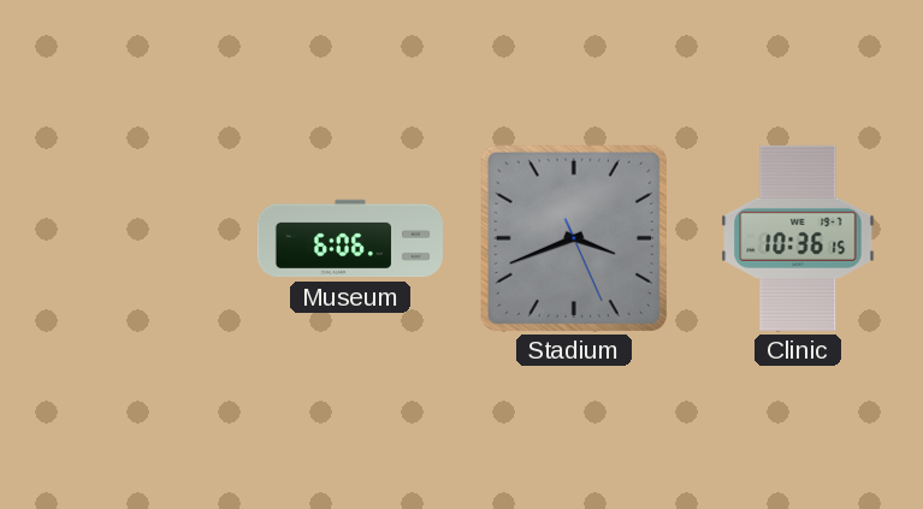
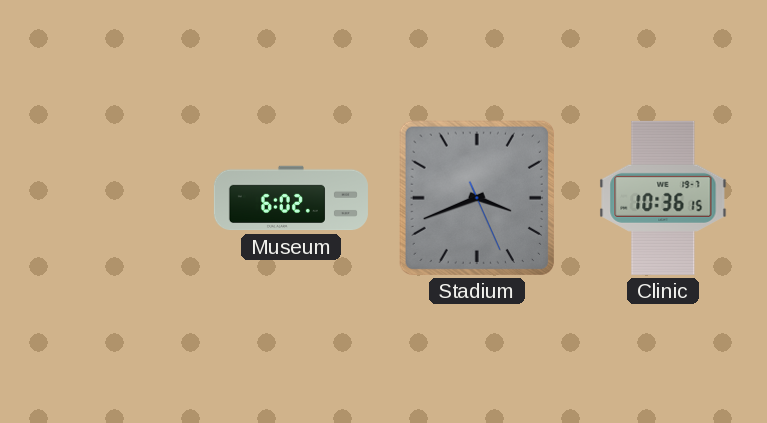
Museum: 6:06 -> 6:02
